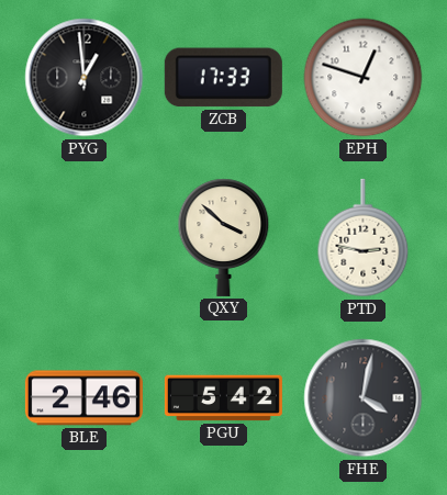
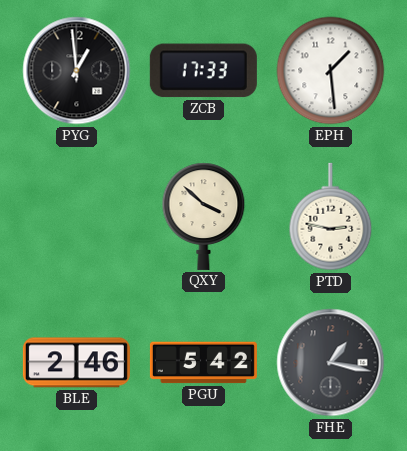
EPH: 12:48 -> 1:29
FHE: 4:02 -> 1:17
